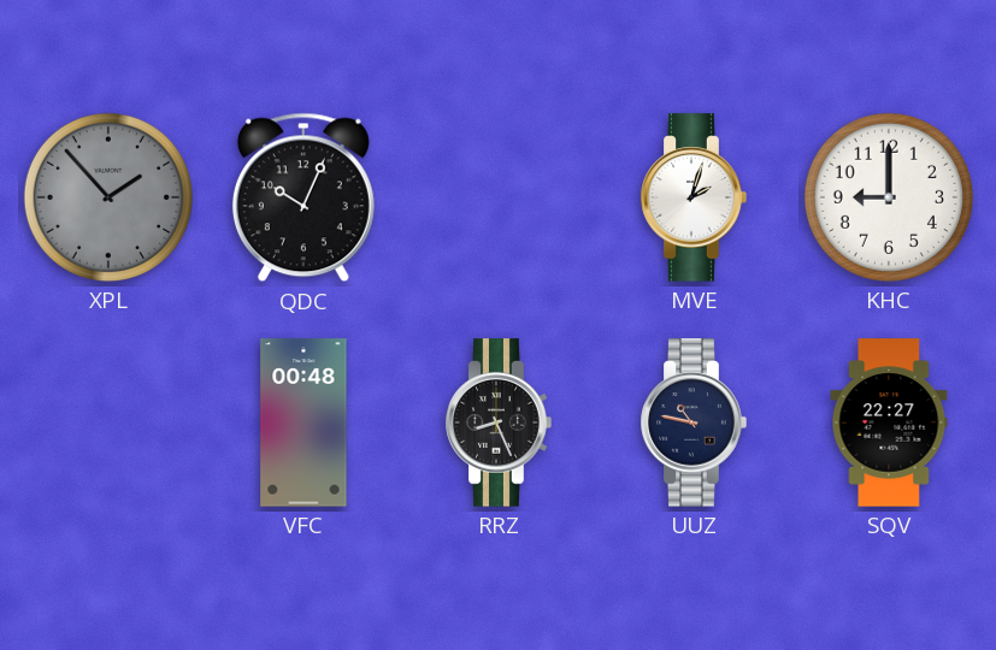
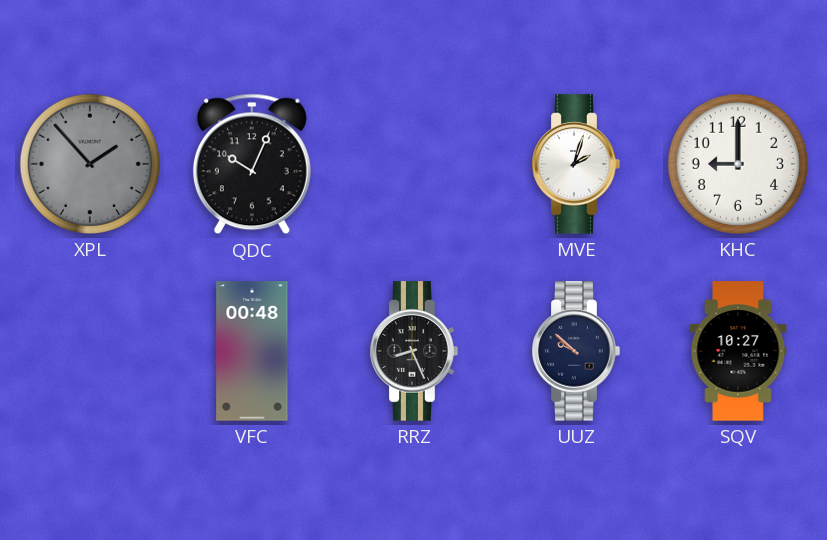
UUZ: 10:47 -> 9:52
SQV: 22:27 -> 10:27
